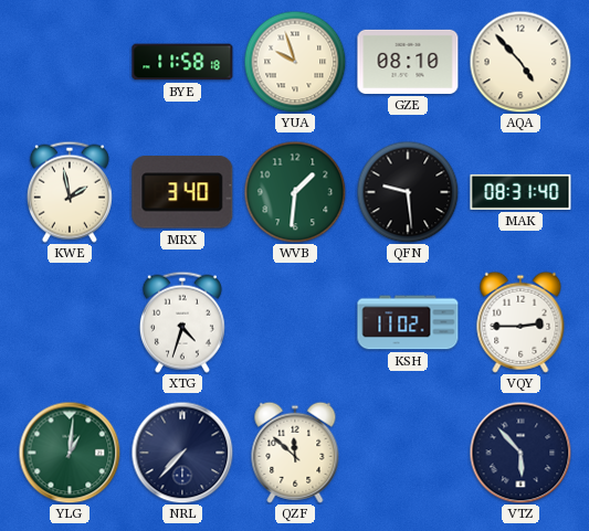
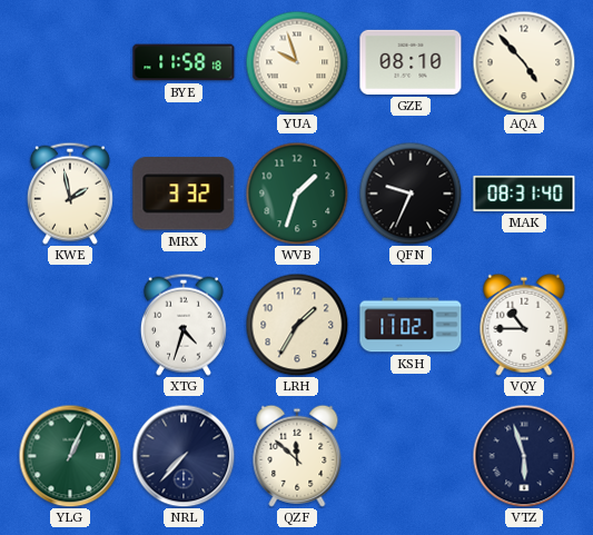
MRX: 3:40 -> 3:32
WVB: 1:31 -> 1:33
QFN: 9:29 -> 9:34
LRH: none -> 1:35
VQY: 2:45 -> 10:45
YLG: 1:01 -> 1:04
VTZ: 5:53 -> 5:57
